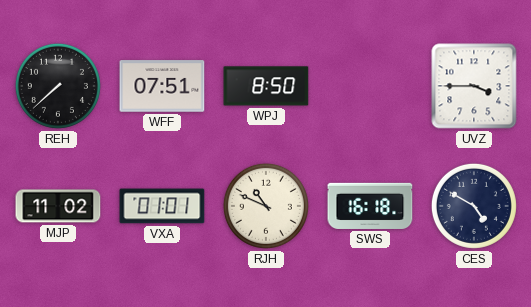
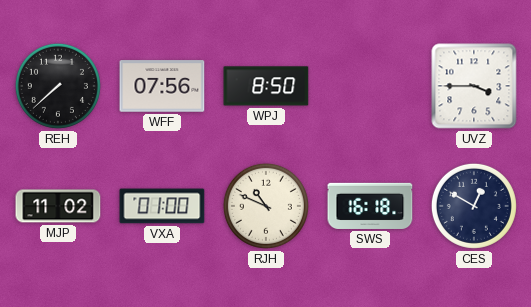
WFF: 07:51 -> 07:56
VXA: 01:01 -> 01:00
CES: 4:50 -> 12:50
